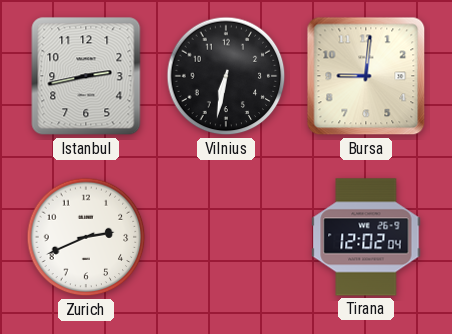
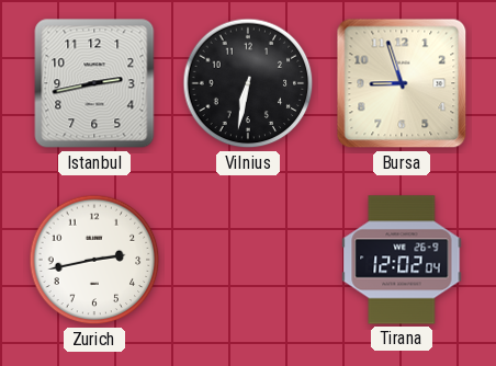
Bursa: 9:01 -> 8:57
Zurich: 2:41 -> 2:43
